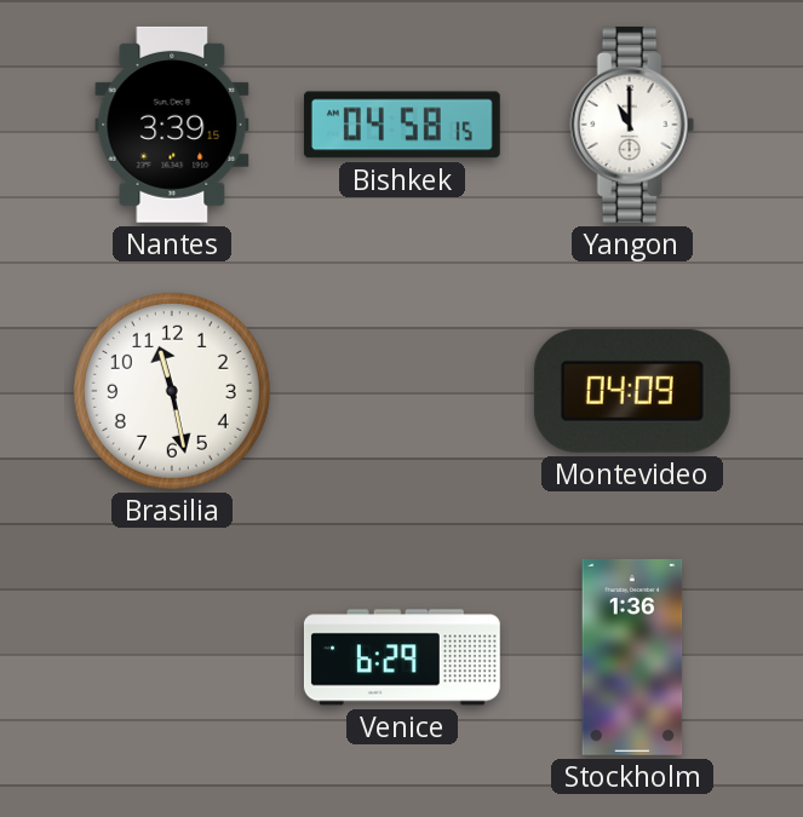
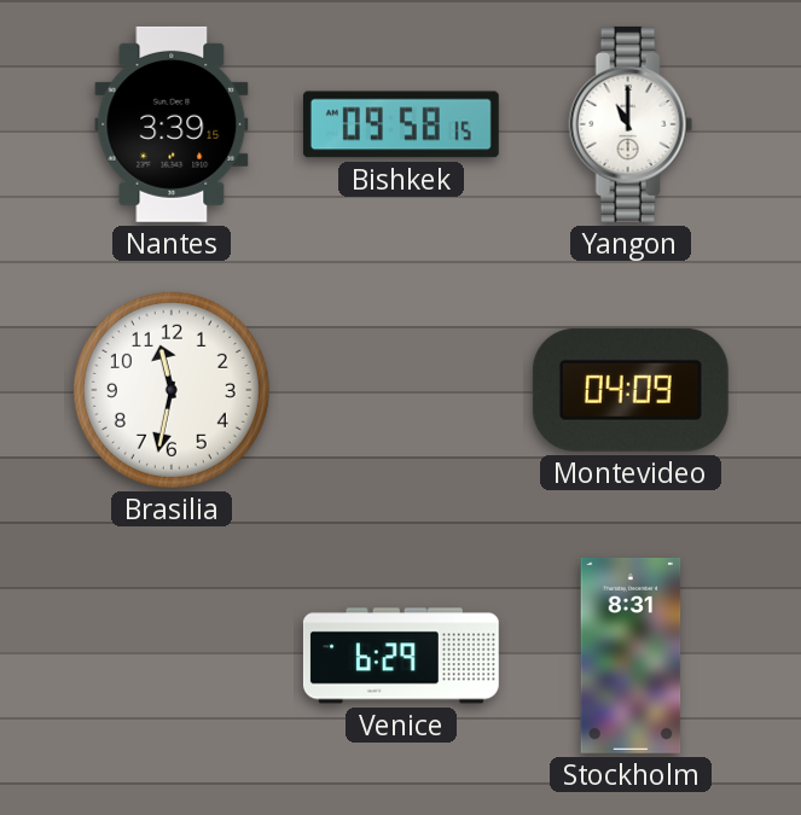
Bishkek: 04:58 -> 09:58
Brasilia: 11:28 -> 11:32
Stockholm: 1:36 -> 8:31
